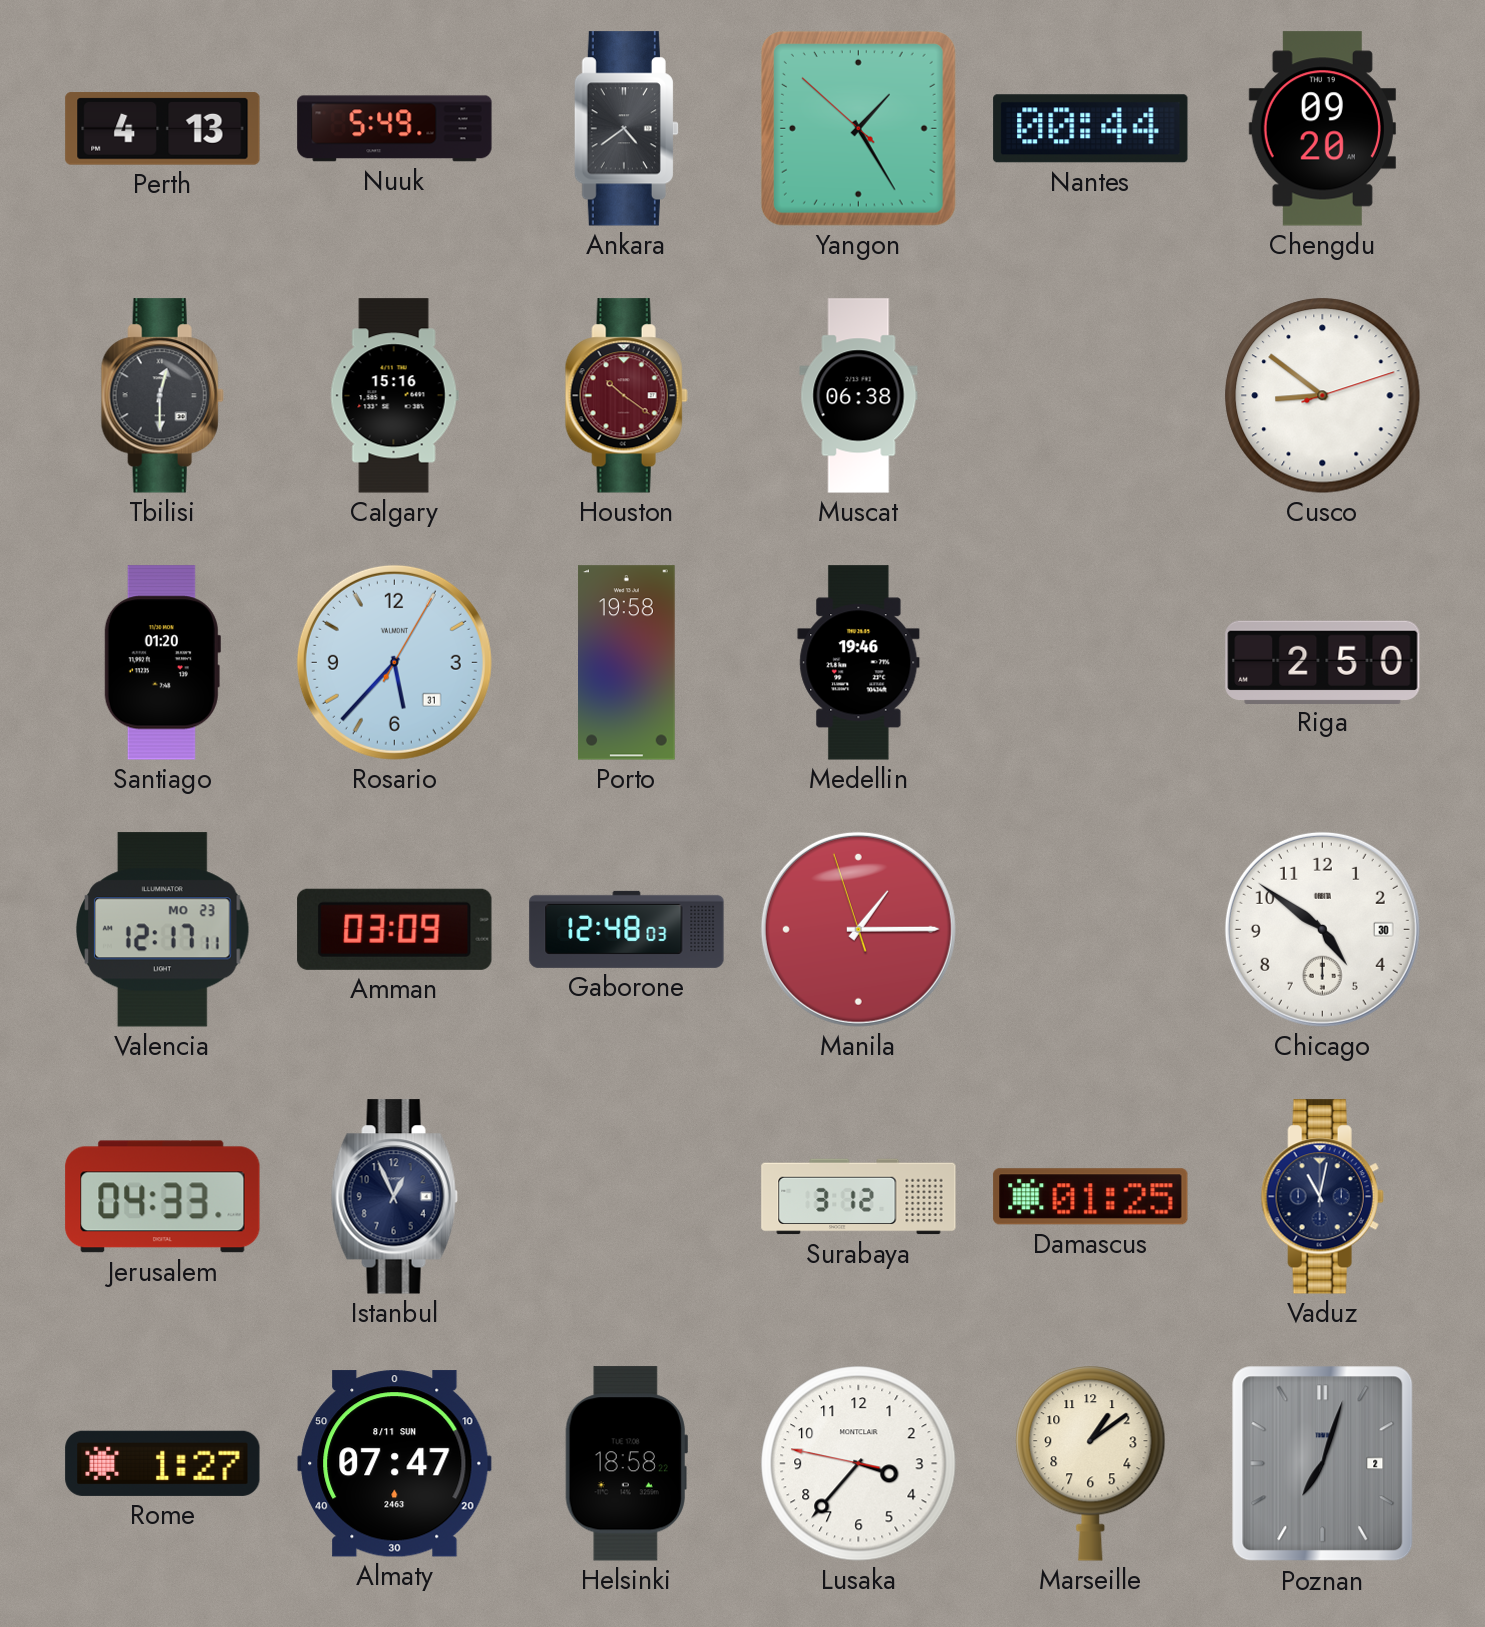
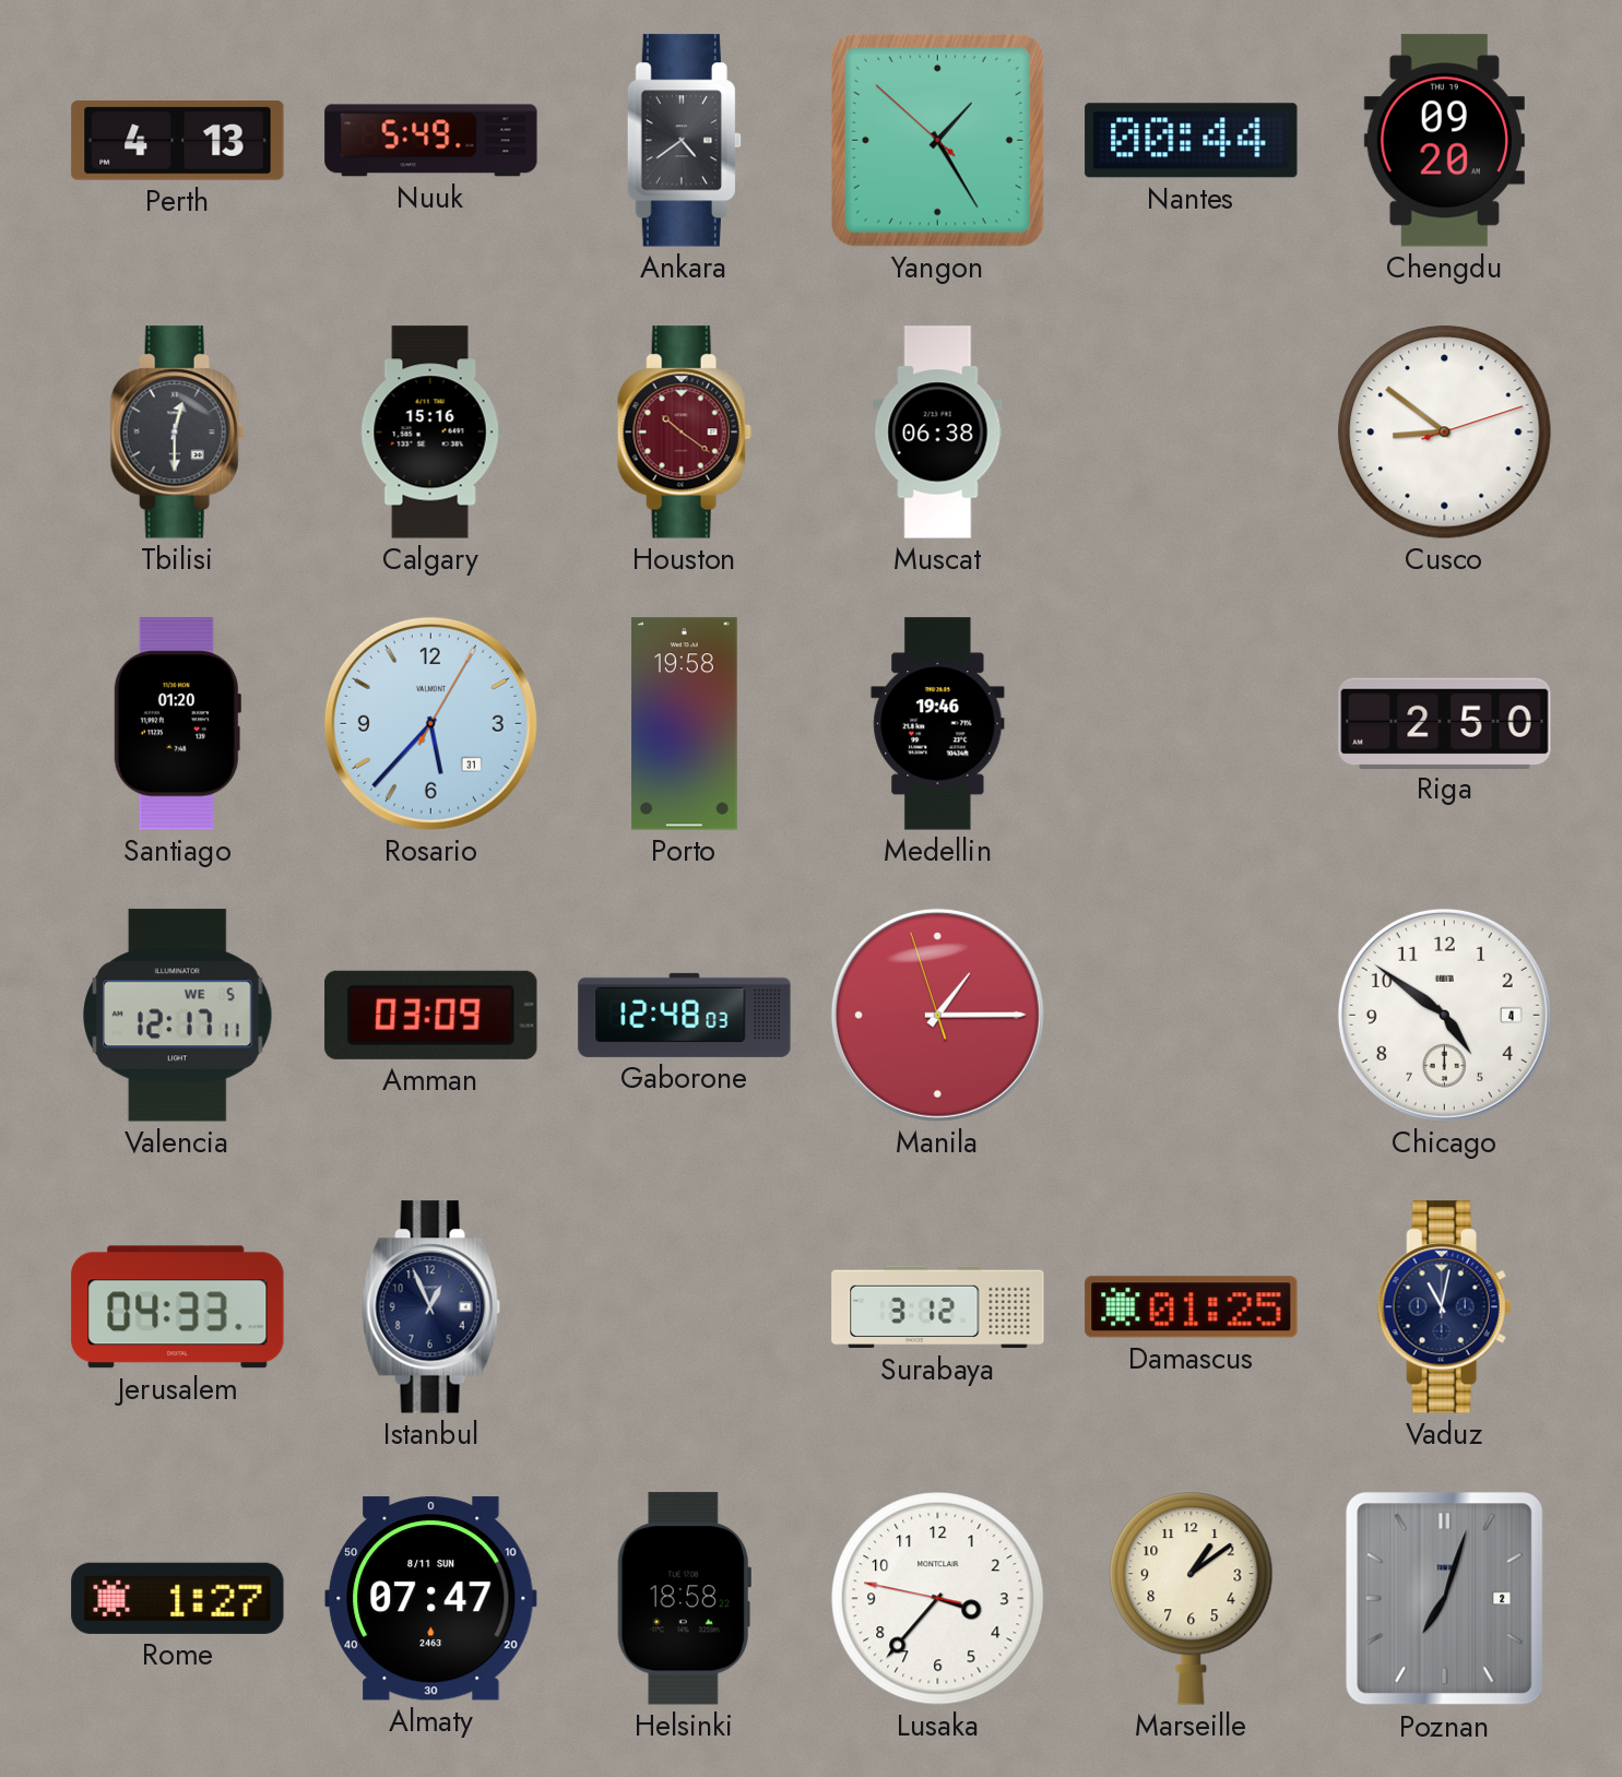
Valencia date: MO 23 -> WE 5
Chicago date: 30 -> 4
